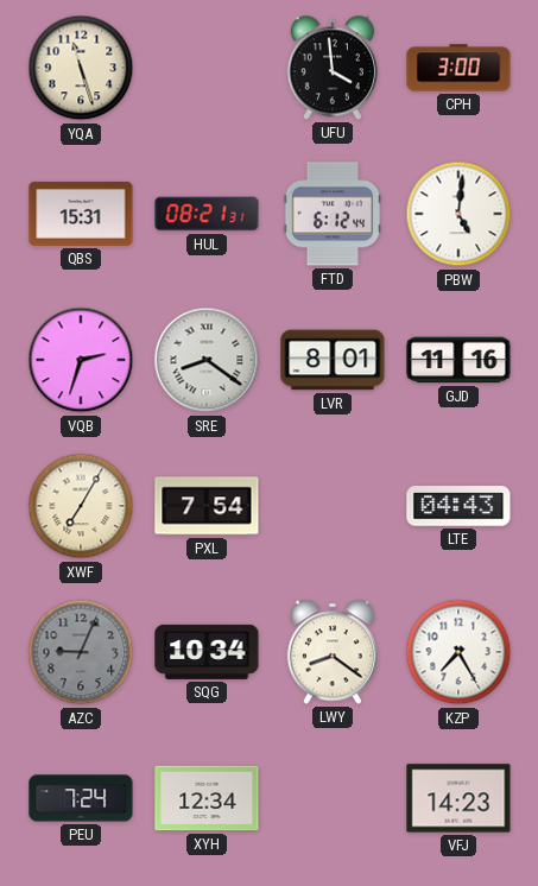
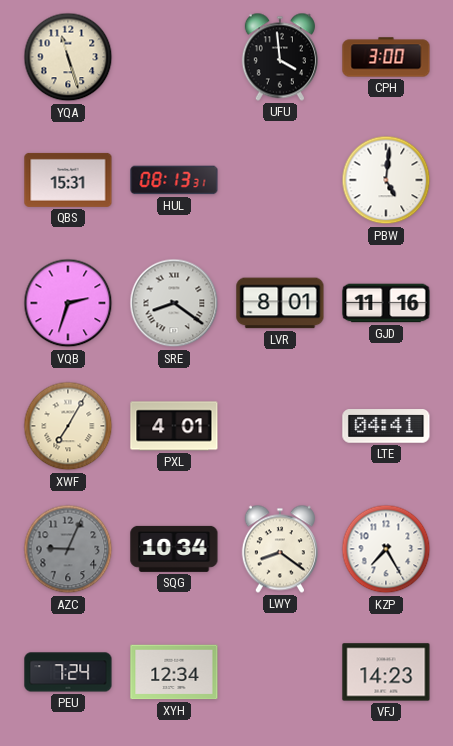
HUL: 08:21 -> 08:13
FTD: 6:12 -> none
PXL: 7:54 -> 4:01
LTE: 04:43 -> 04:41
